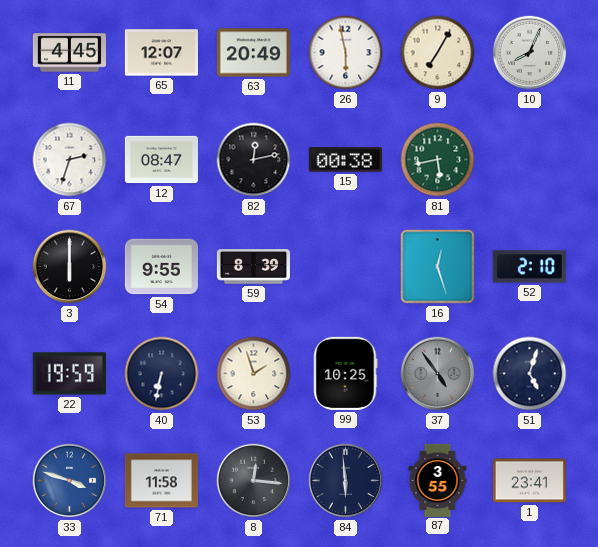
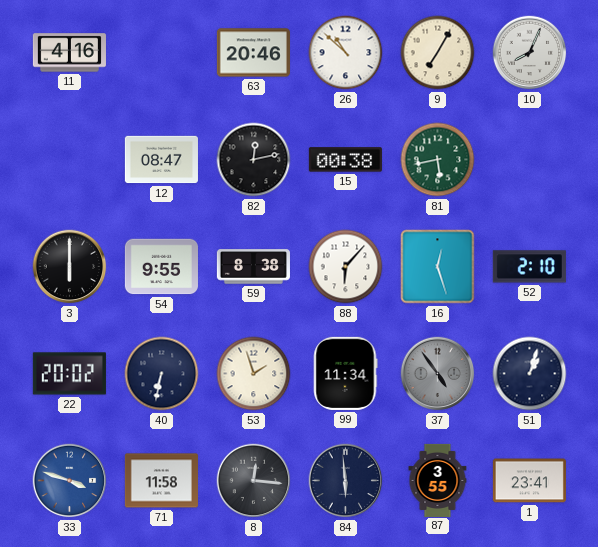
11: 4:45 -> 4:16
65: 12:07 -> none
63: 20:49 -> 20:46
26: 5:58 -> 10:52
67: 2:33 -> none
59: 8:39 -> 8:38
88: none -> 6:07
22: 19:59 -> 20:02
99: 10:25 -> 11:34
51: 5:03 -> 1:03
